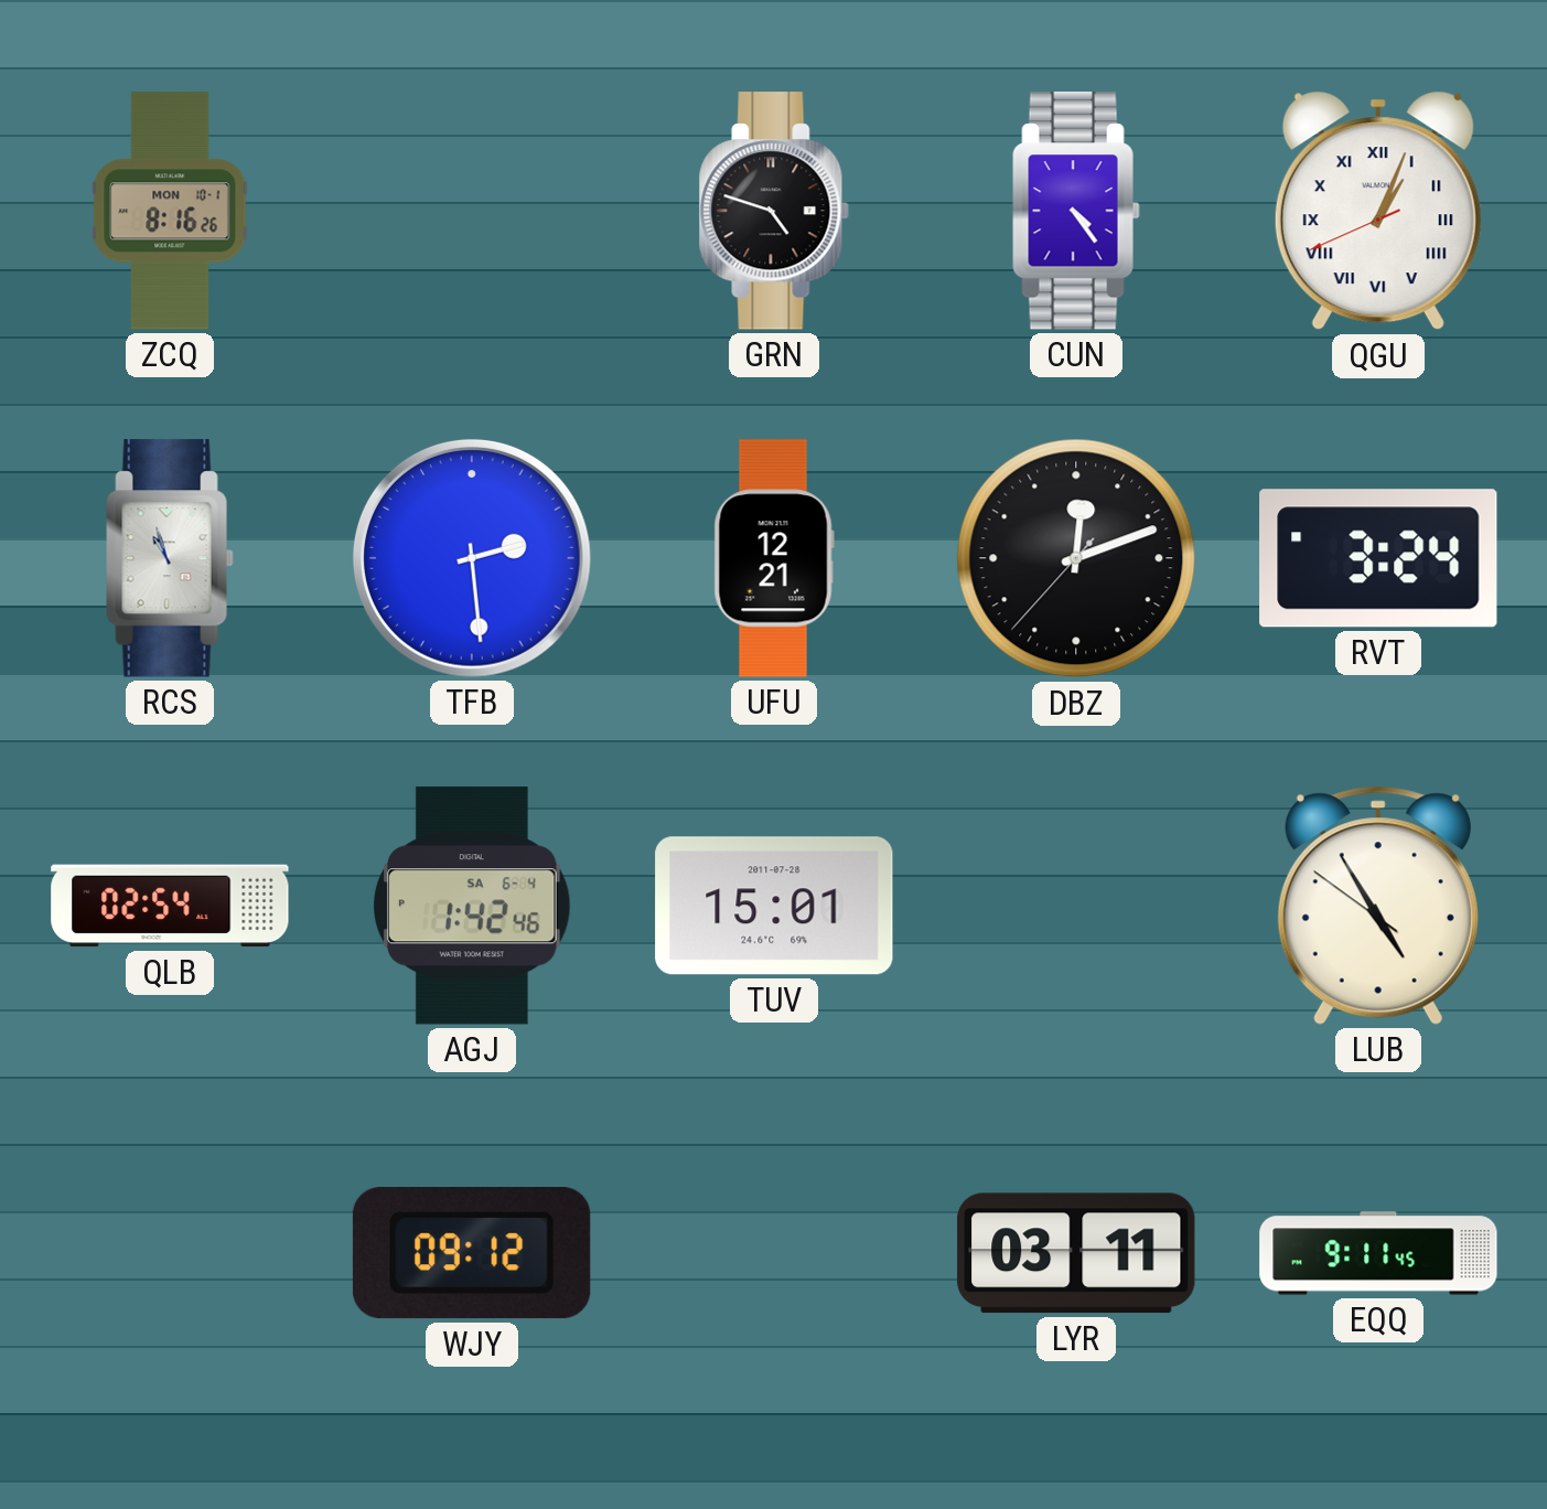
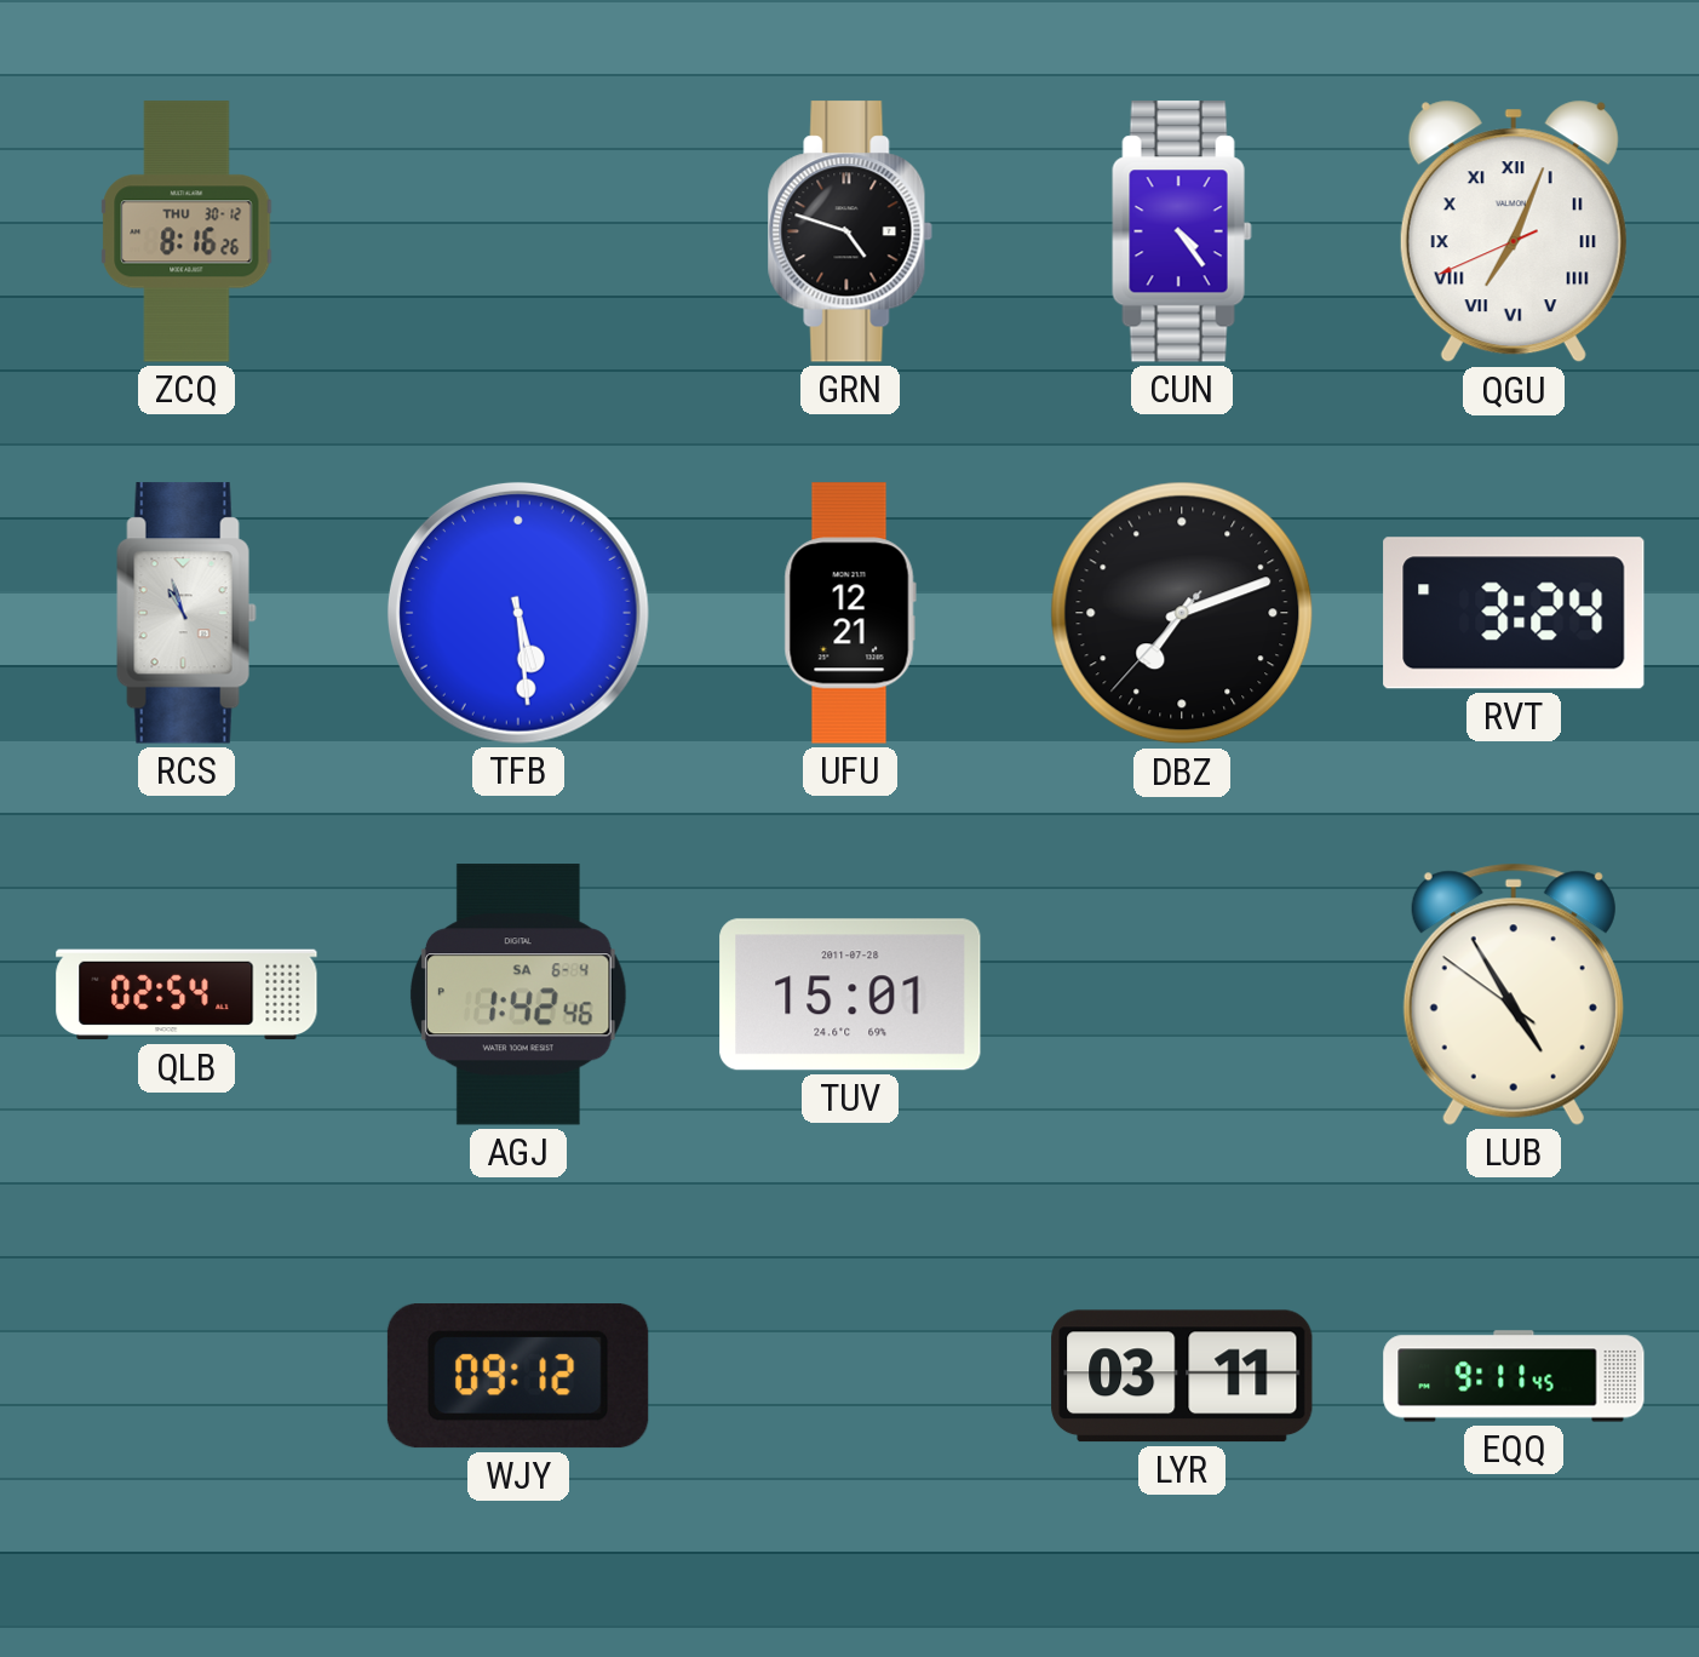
ZCQ date: MON 10-1 -> THU 30-12
QGU: 1:03 -> 7:03
TFB: 2:29 -> 5:29
DBZ: 12:11 -> 7:11
